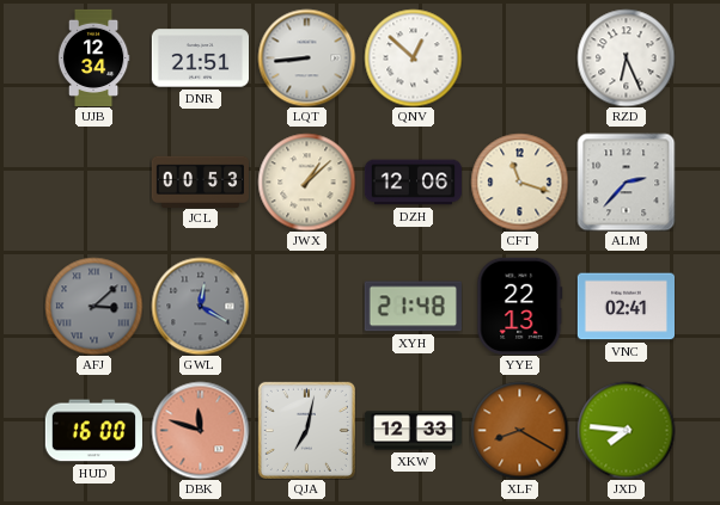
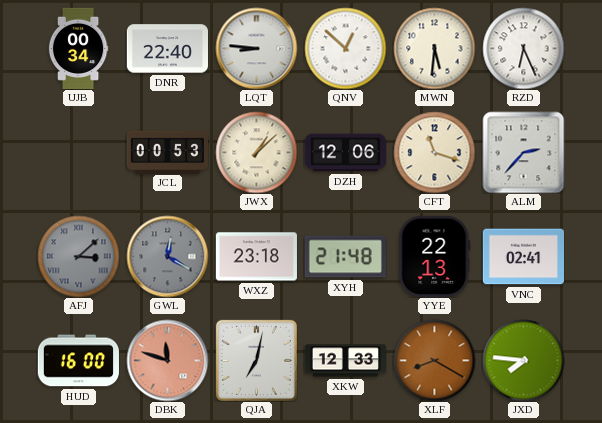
UJB: 12:34 -> 00:34
DNR: 21:51 -> 22:40
LQT: 8:44 -> 8:46
MWN: none -> 5:31
WXZ: none -> 23:18
